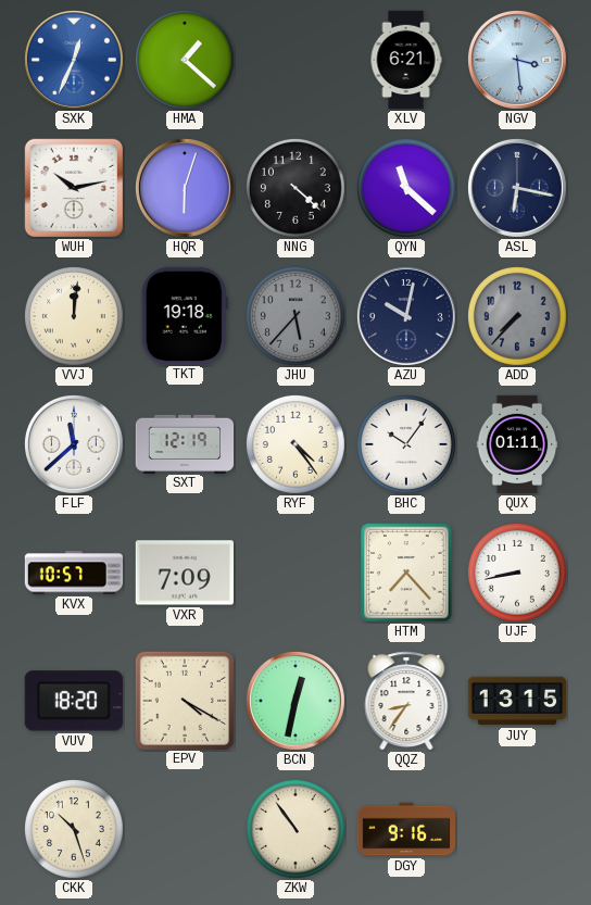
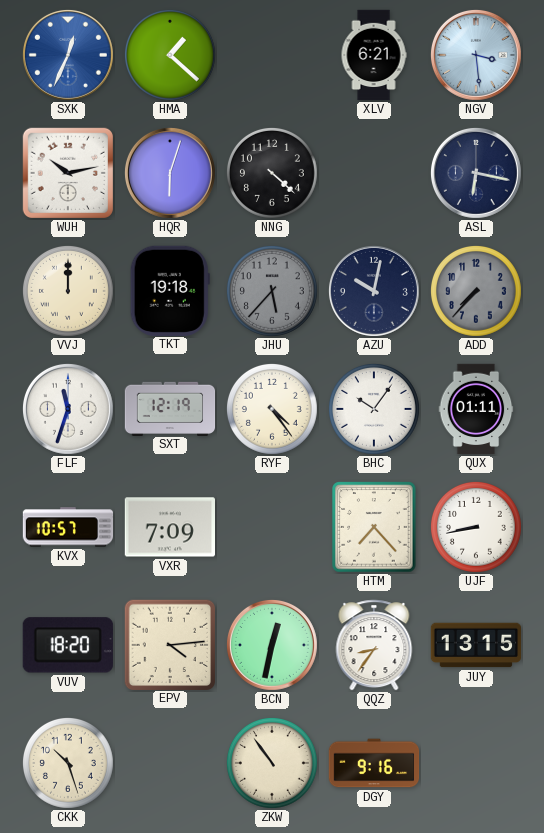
QYN: 11:22 -> none
VVJ: 12:01 -> 12:00
FLF: 11:38 -> 11:33
EPV: 4:20 -> 4:14
